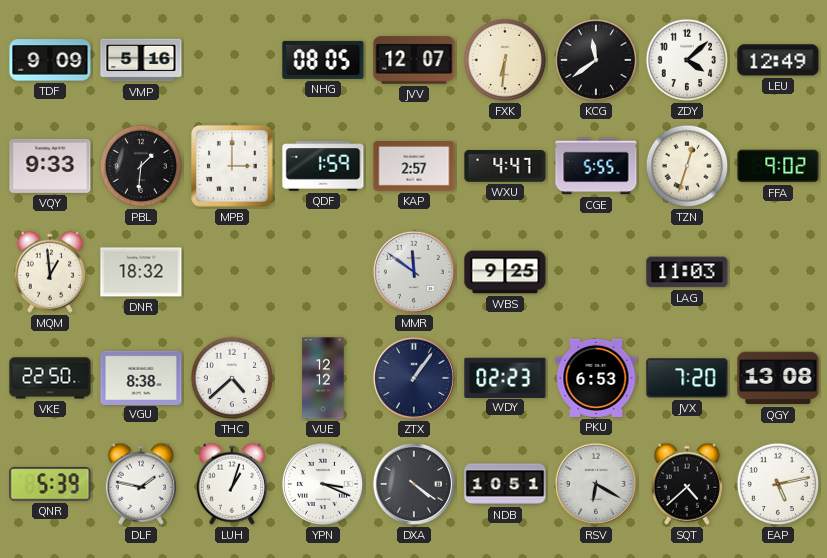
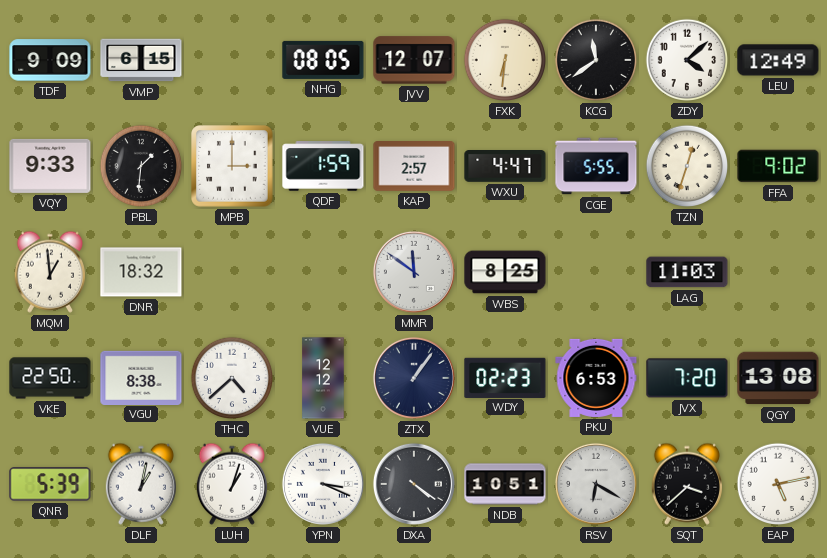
VMP: 5:16 -> 6:15
WBS: 9:25 -> 8:25
DLF: 1:47 -> 1:02
SQT: 4:38 -> 3:38
